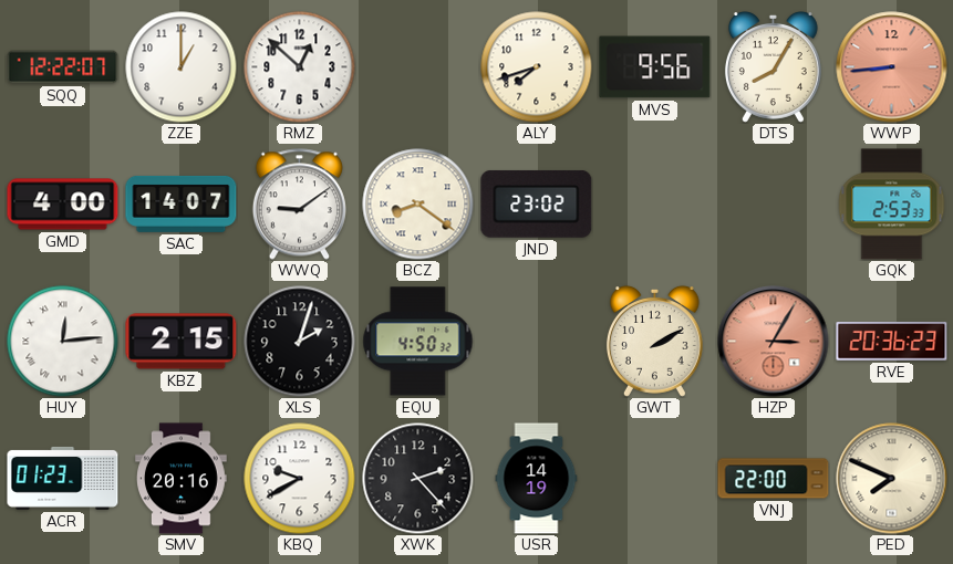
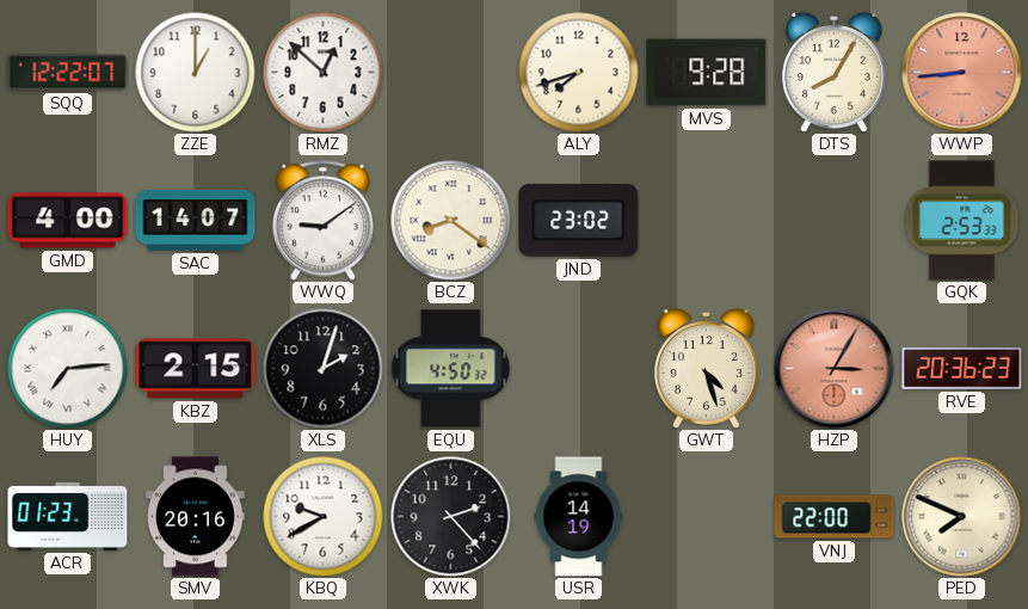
MVS: 9:56 -> 9:28
HUY: 12:14 -> 7:14
GWT: 2:10 -> 4:27
